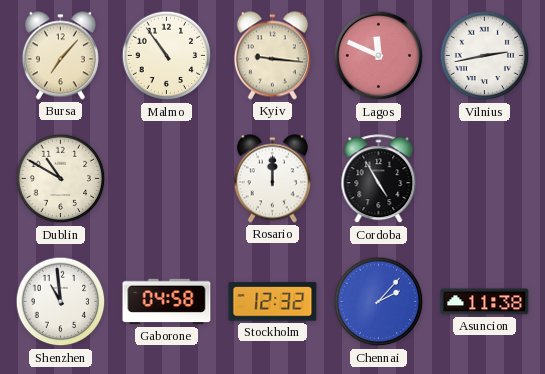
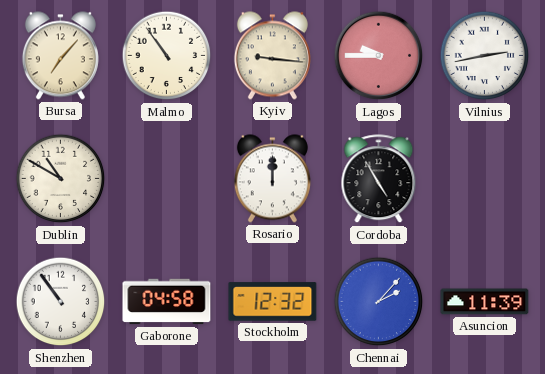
Lagos: 11:49 -> 9:45
Shenzhen: 10:59 -> 10:54
Asuncion: 11:38 -> 11:39
